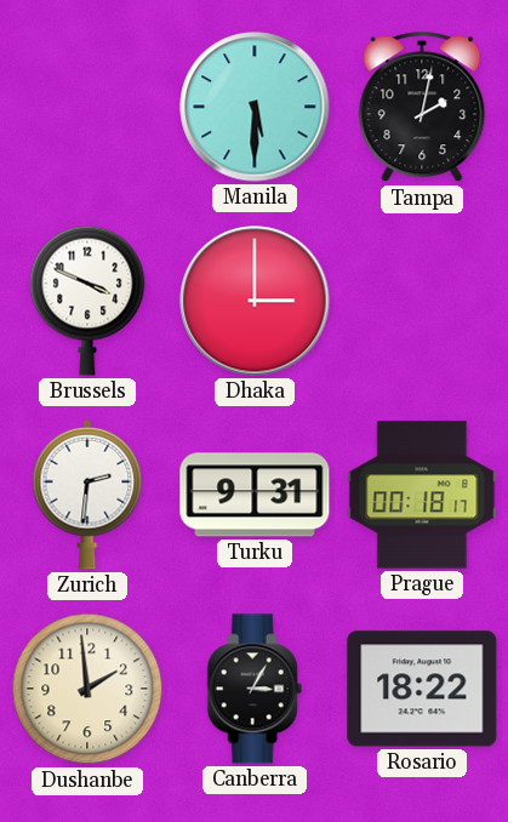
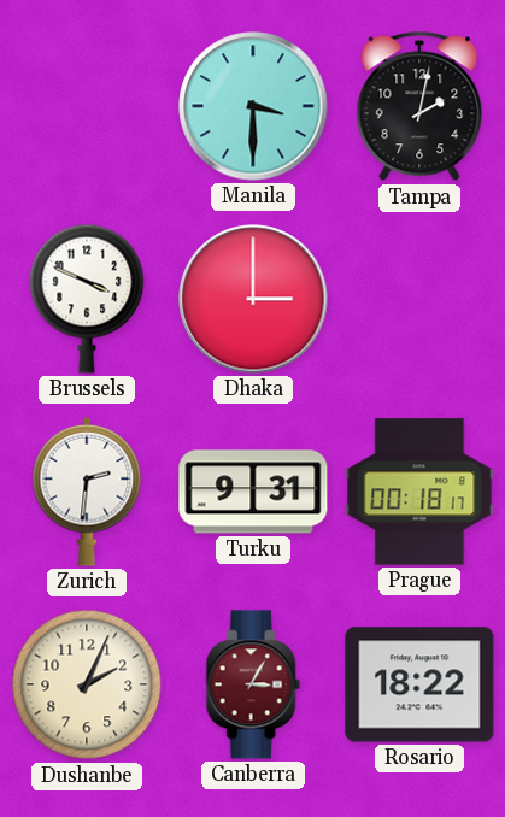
Manila: 5:30 -> 3:30
Dushanbe: 1:59 -> 2:04
Canberra dial: black -> burgundy
